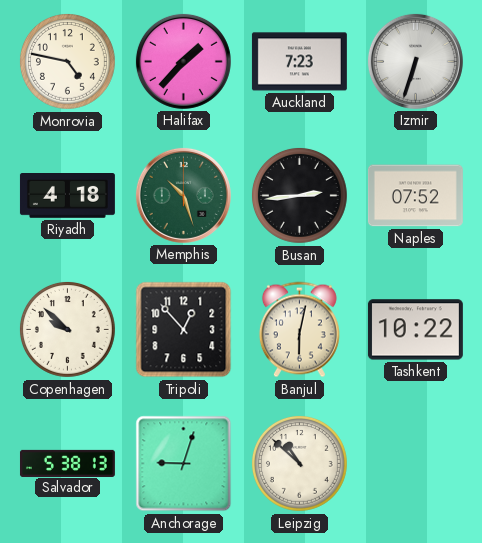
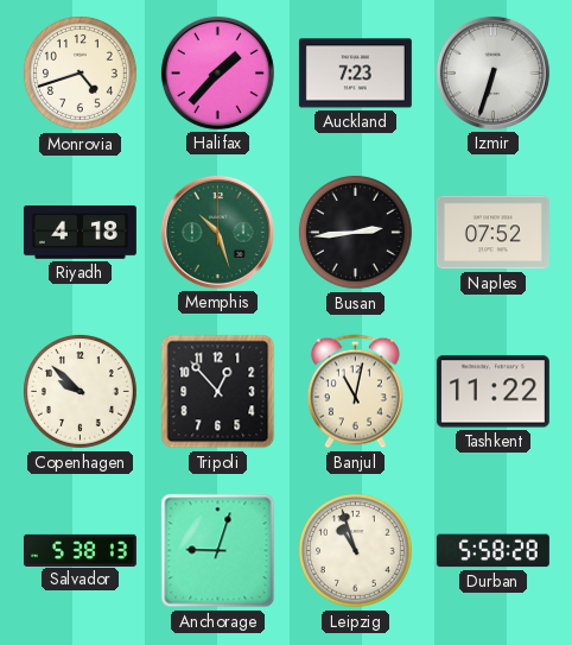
Monrovia: 4:47 -> 4:42
Banjul: 6:02 -> 11:02
Tashkent: 10:22 -> 11:22
Leipzig: 10:52 -> 10:57
Durban: none -> 5:58
